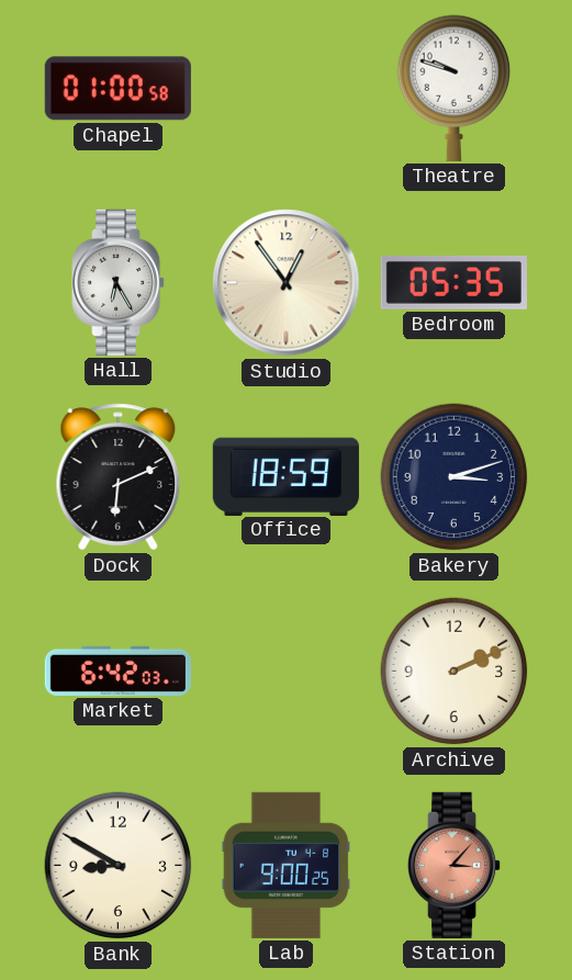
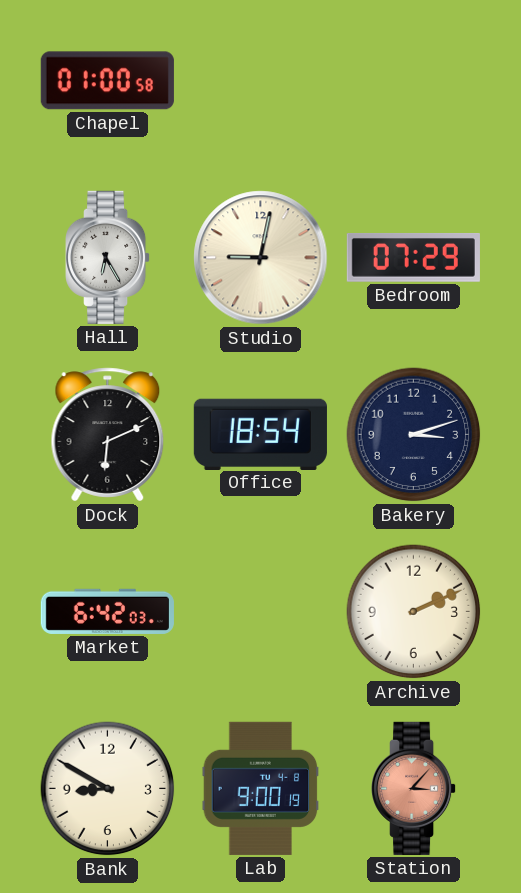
Theatre: 9:48 -> none
Studio: 12:54 -> 9:02
Bedroom: 05:35 -> 07:29
Office: 18:59 -> 18:54
Lab: 9:00:25 -> 9:00:19
